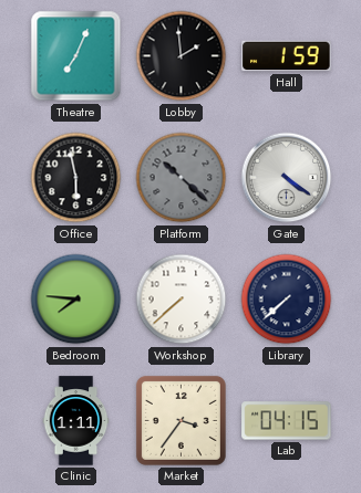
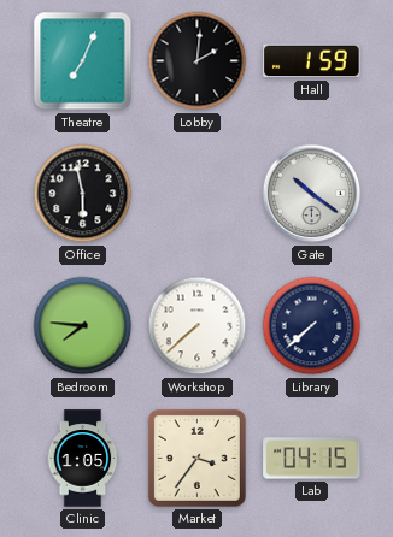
Lobby: 1:59 -> 2:01
Platform: 10:22 -> none
Gate: 4:21 -> 10:21
Clinic: 1:11 -> 1:05
